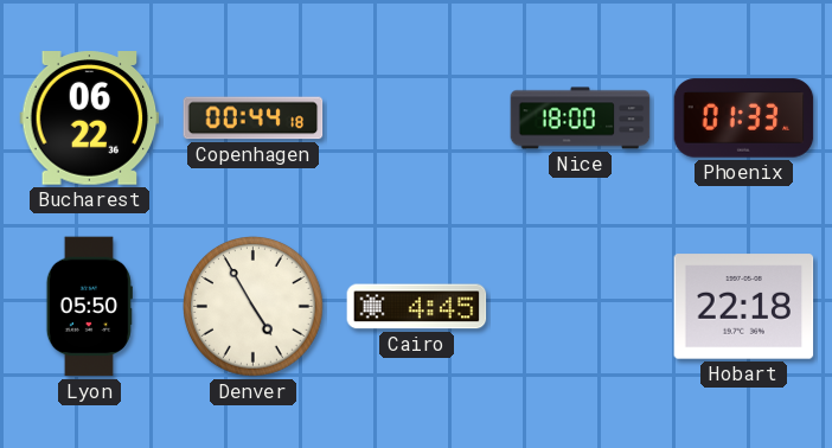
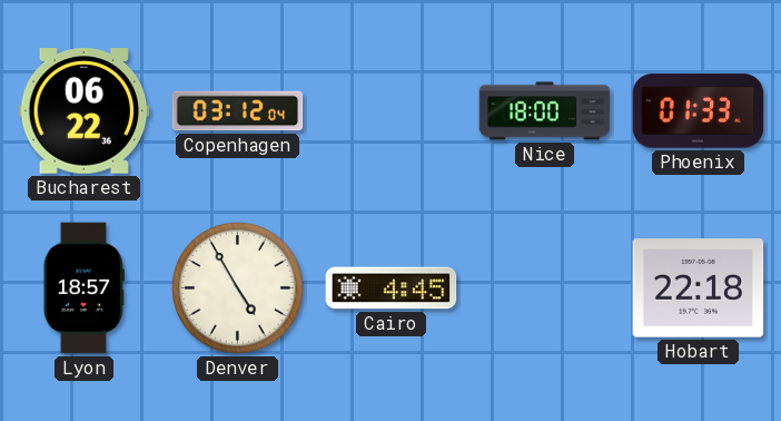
Copenhagen: 00:44 -> 03:12
Lyon: 05:50 -> 18:57
